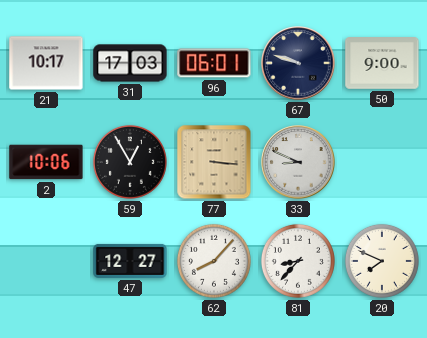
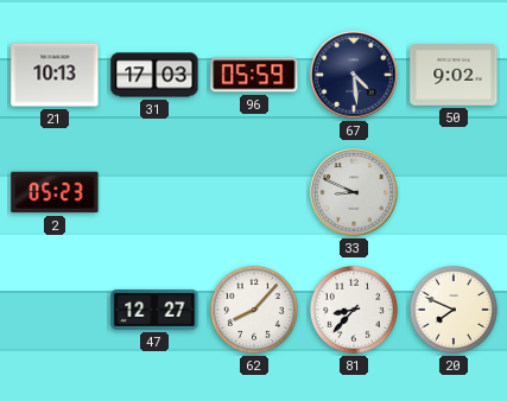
21: 10:17 -> 10:13
96: 06:01 -> 05:59
67: 9:48 -> 4:29
50: 9:00 -> 9:02
2: 10:06 -> 05:23
59: 12:55 -> none
77: 3:16 -> none
